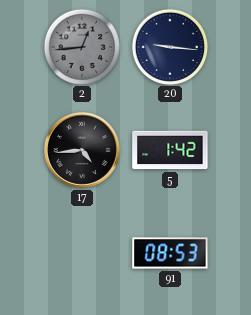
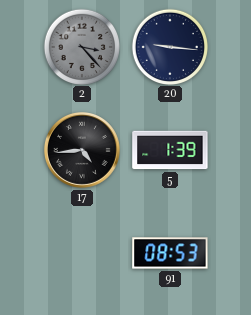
2: 12:44 -> 3:23
5: 1:42 -> 1:39
